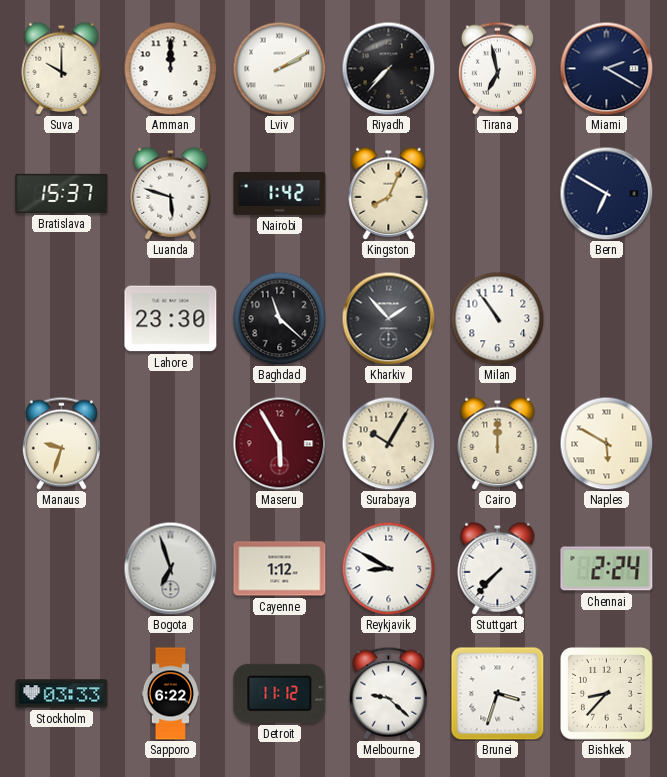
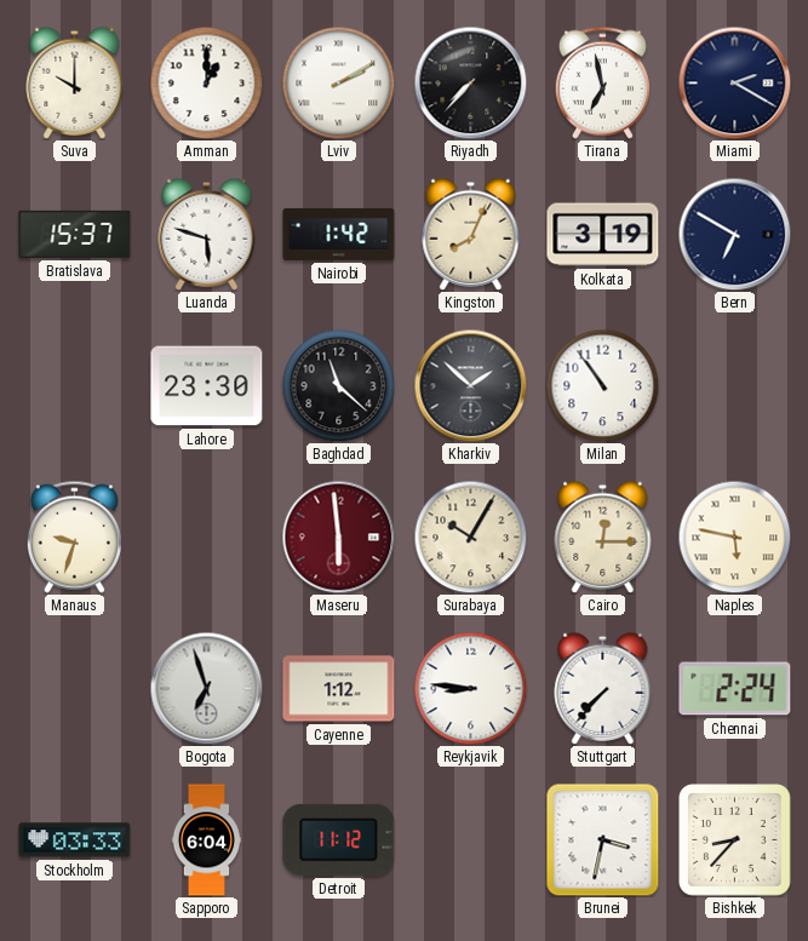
Amman: 12:00 -> 1:00
Kolkata: none -> 3:19
Kharkiv: 1:53 -> 1:52
Maseru: 5:55 -> 5:59
Cairo: 12:00 -> 12:15
Naples: 5:50 -> 5:47
Reykjavik: 8:50 -> 8:46
Sapporo: 6:22 -> 6:04
Melbourne: 9:22 -> none
Brunei: 3:33 -> 3:32
